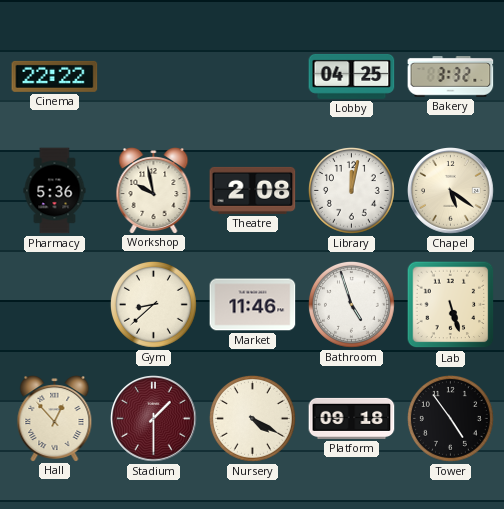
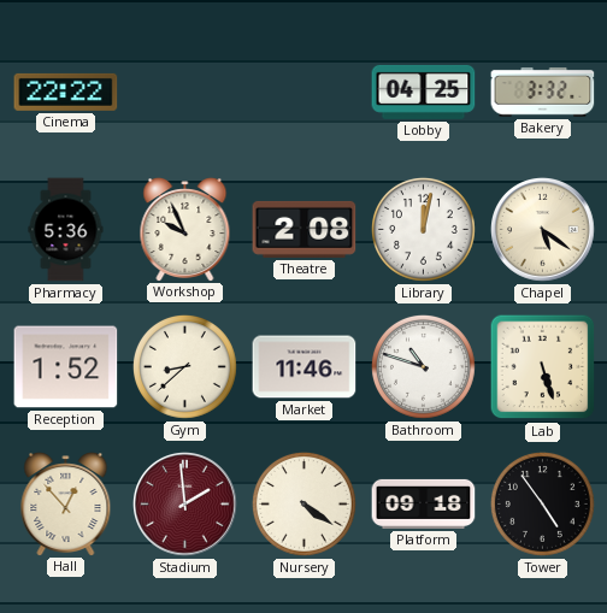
Workshop: 9:58 -> 9:56
Reception: none -> 1:52
Bathroom: 4:57 -> 10:48
Stadium: 1:30 -> 1:59
Nursery: 4:20 -> 4:21
